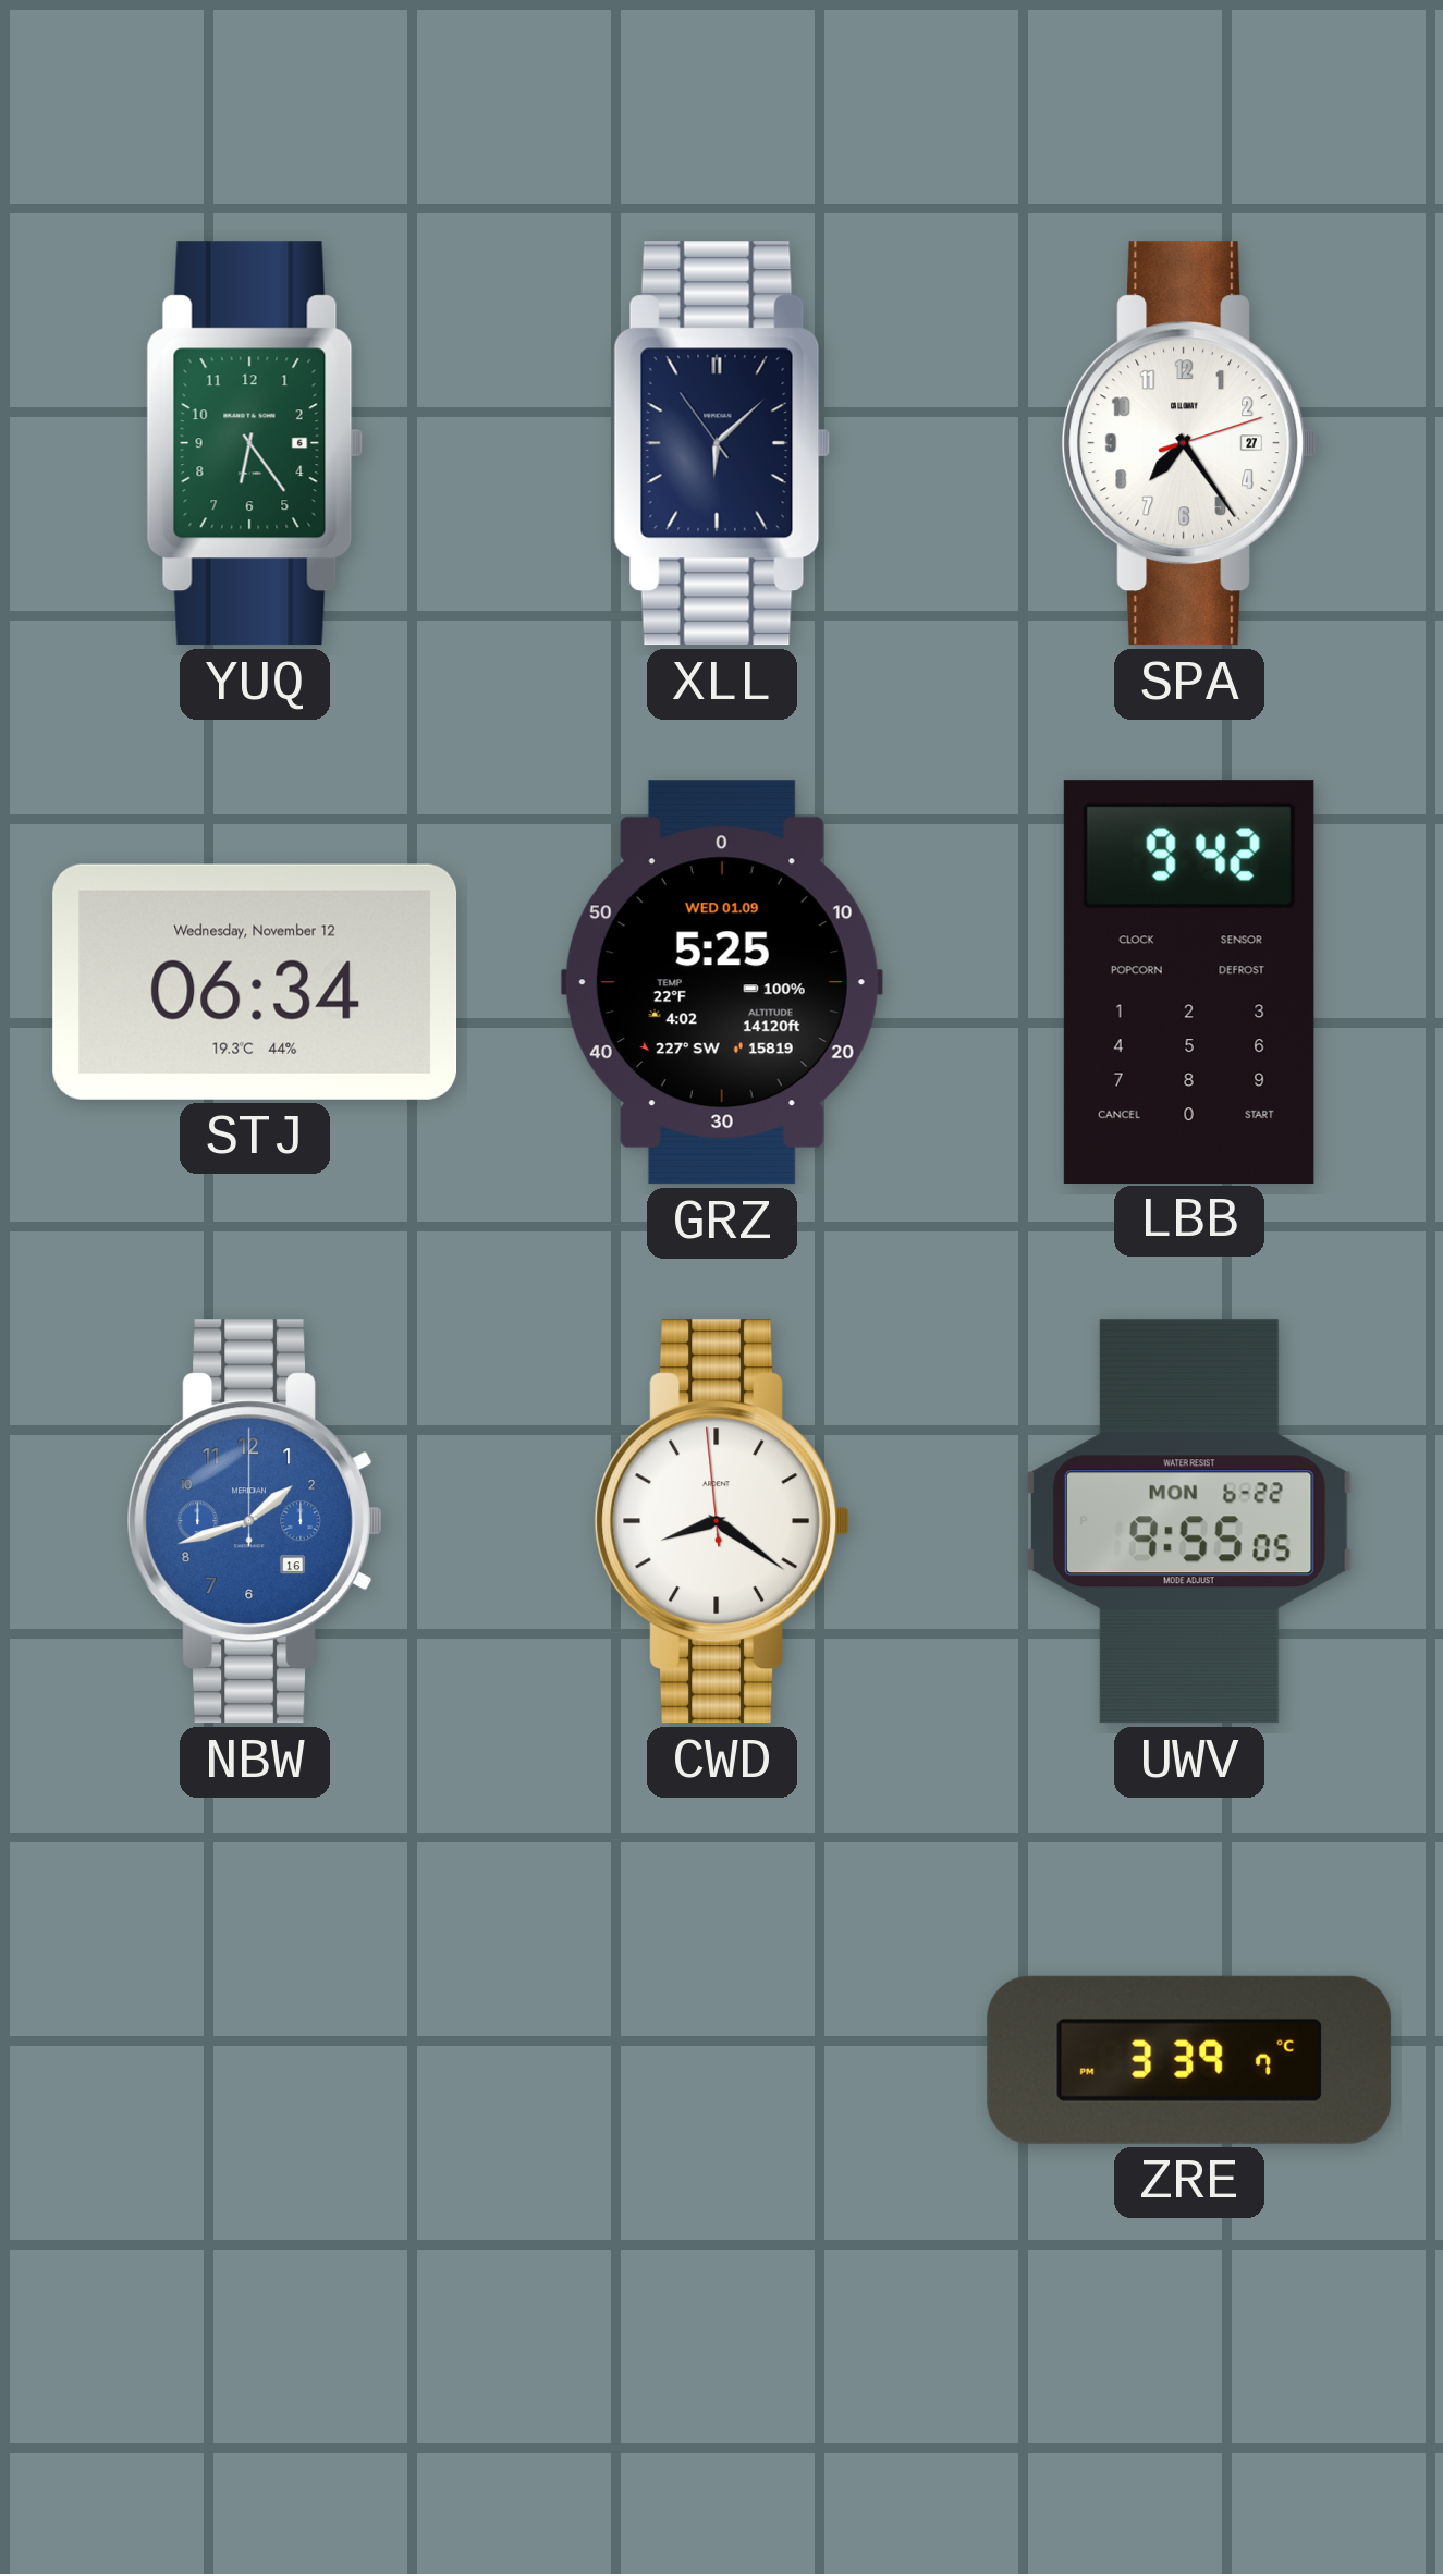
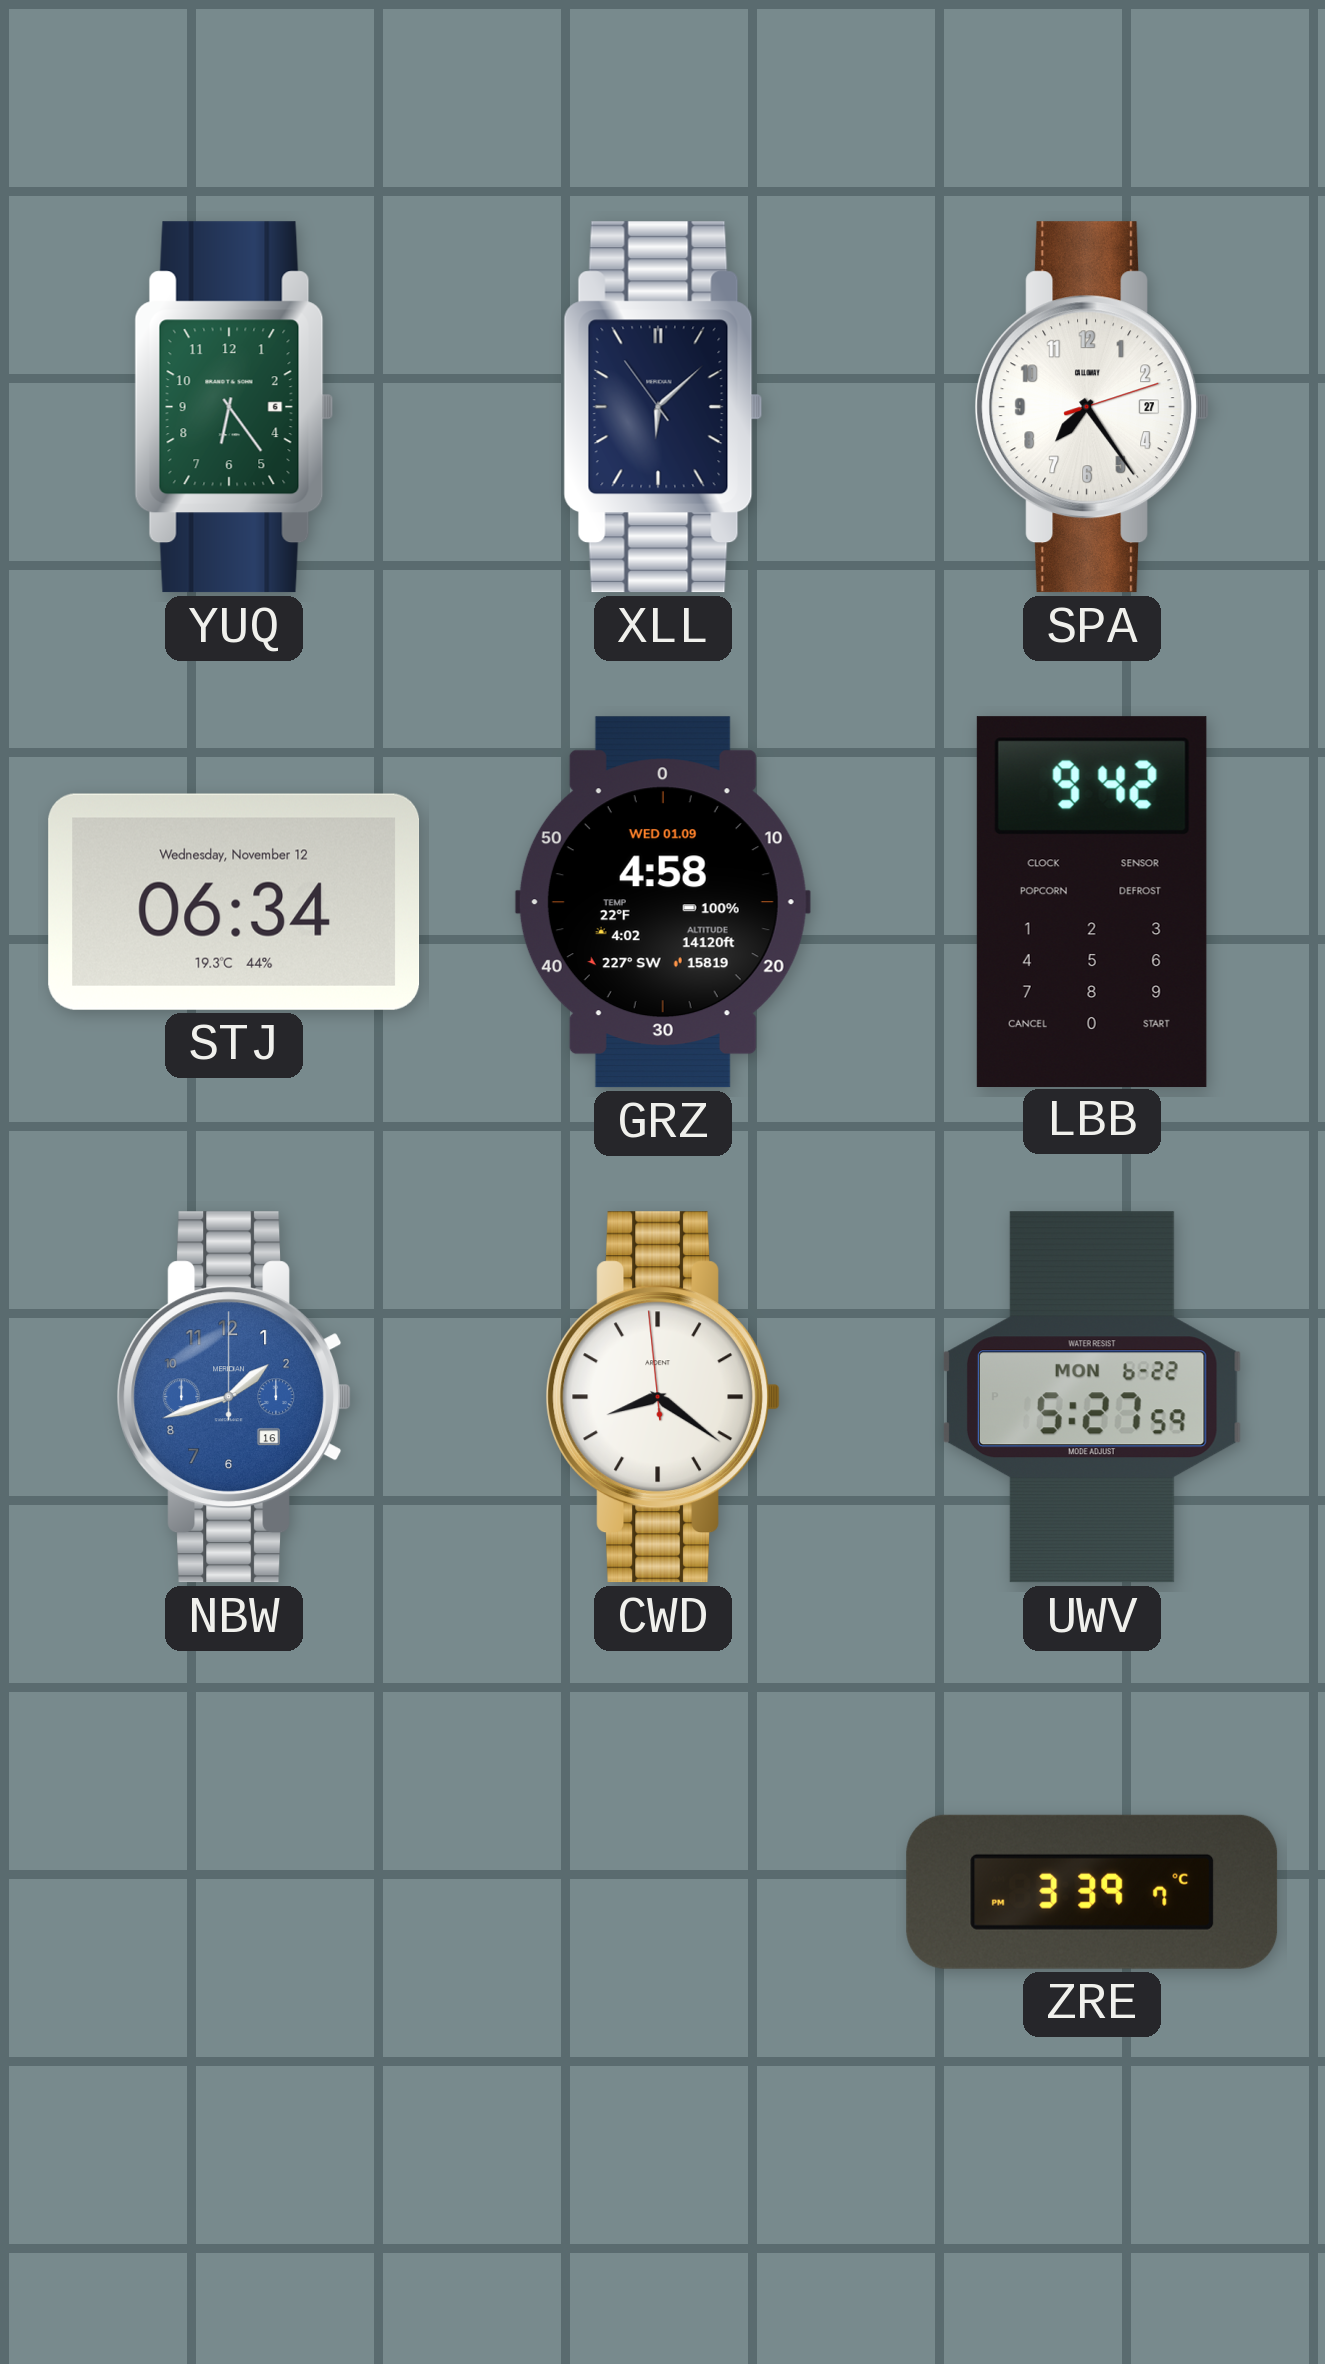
GRZ: 5:25 -> 4:58
UWV: 9:55 -> 5:27
